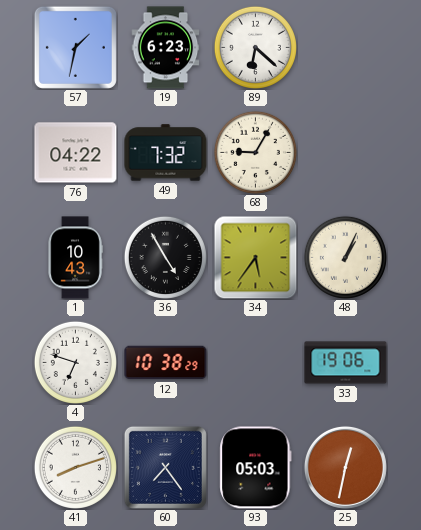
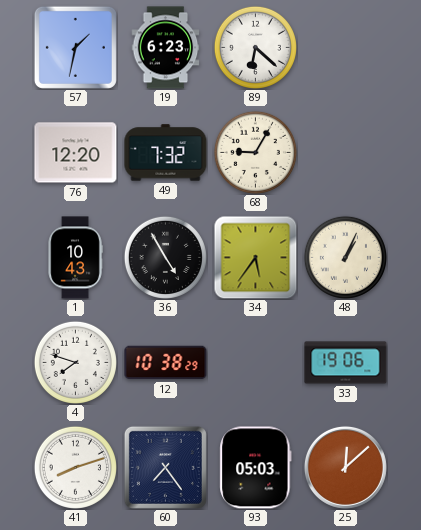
76: 04:22 -> 12:20
4: 6:48 -> 7:48
25: 12:32 -> 12:08
